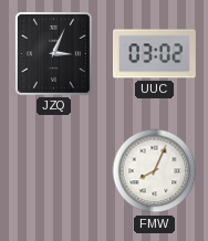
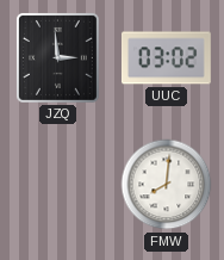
JZQ: 3:04 -> 2:59
FMW: 8:04 -> 8:01
